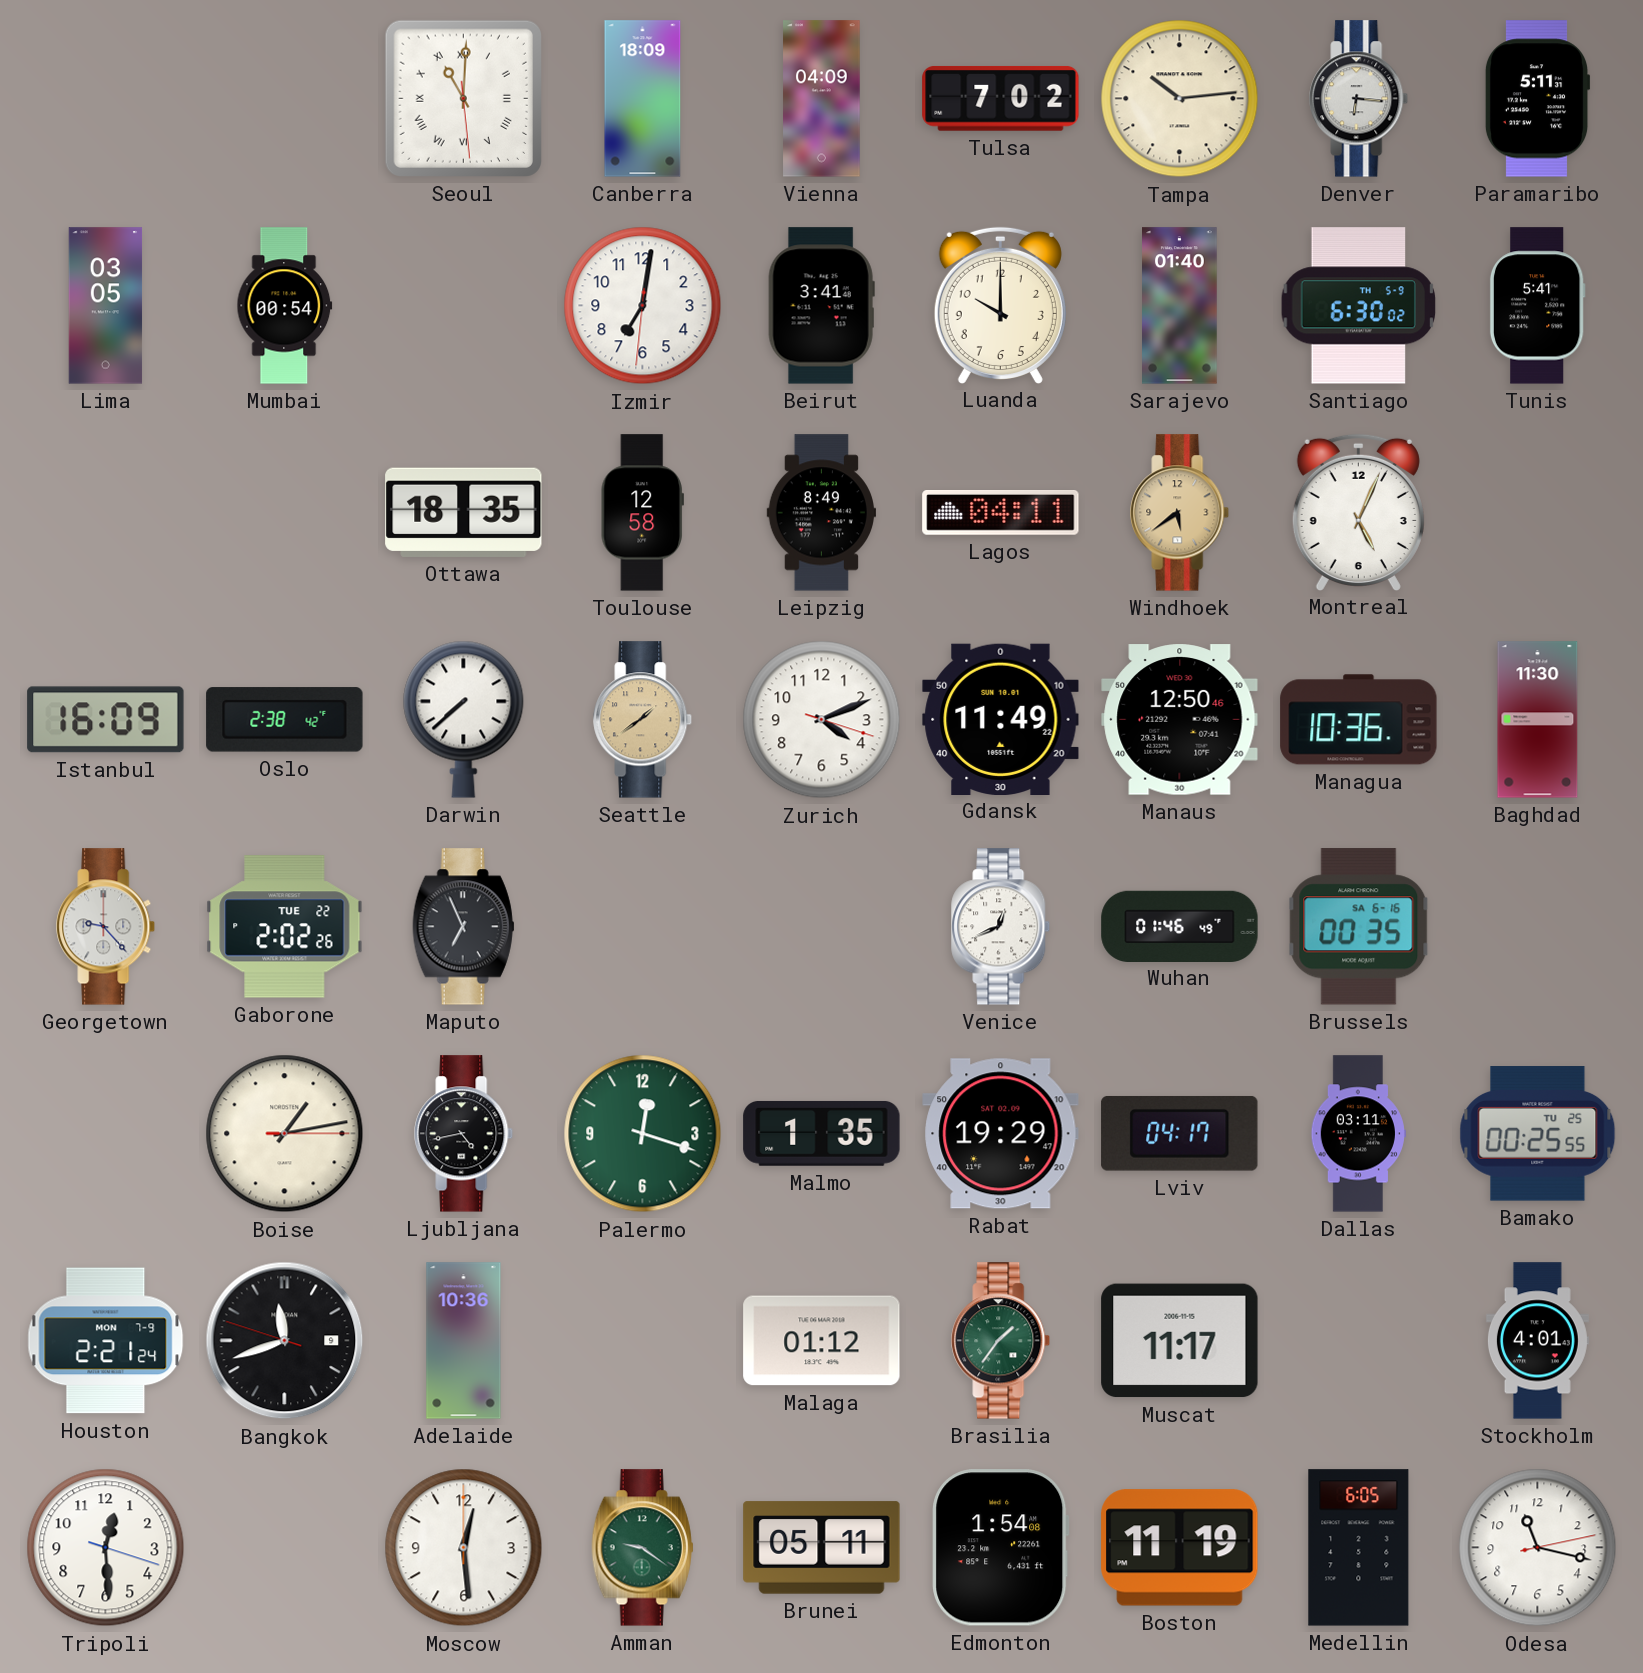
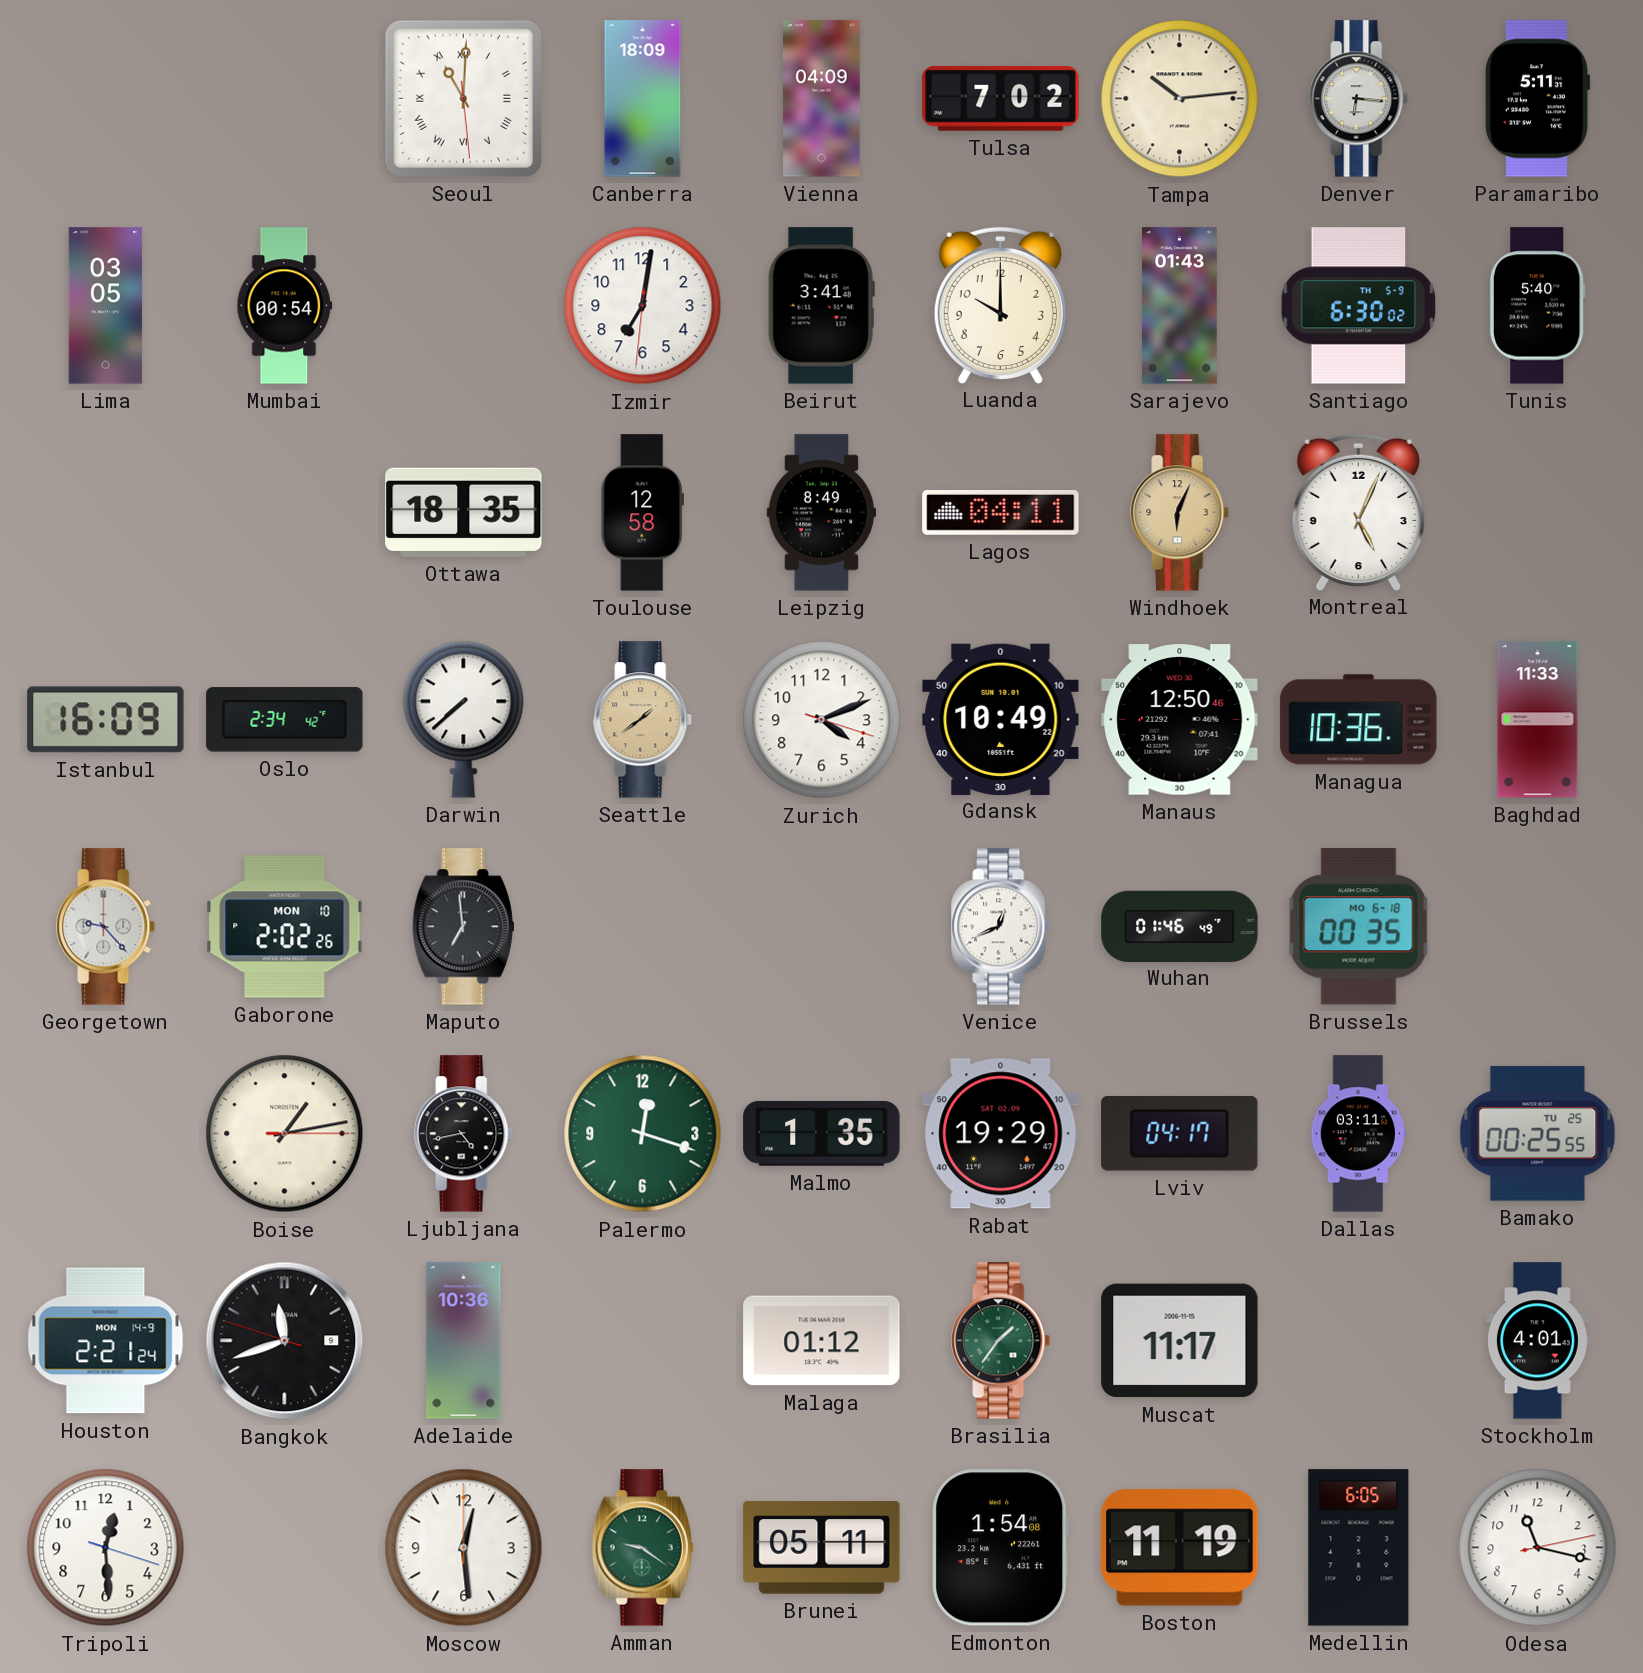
Sarajevo: 01:40 -> 01:43
Tunis: 5:41 -> 5:40
Windhoek: 5:39 -> 6:04
Oslo: 2:38 -> 2:34
Gdansk: 11:49 -> 10:49
Baghdad: 11:30 -> 11:33
Gaborone date: TUE 22 -> MON 10
Maputo: 6:56 -> 6:59
Brussels date: SA 6-16 -> MO 6-18
Houston date: MON 7-9 -> MON 14-9
